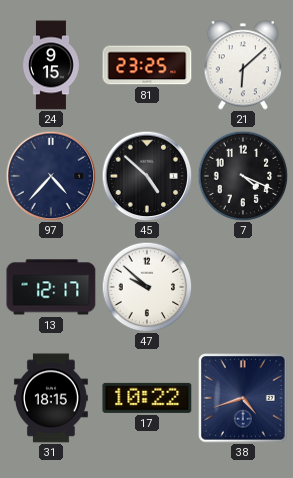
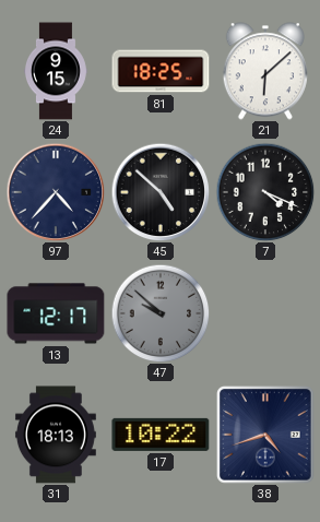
81: 23:25 -> 18:25
47 dial: white -> grey
31: 18:15 -> 18:13
